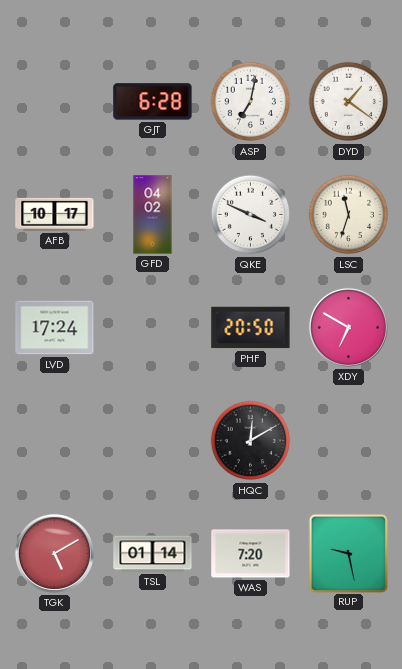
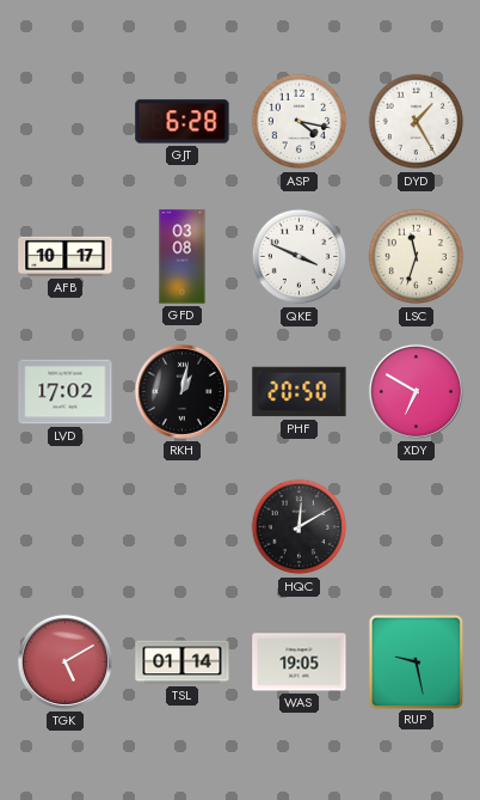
ASP: 7:02 -> 4:17
DYD: 1:21 -> 1:25
GFD: 04:02 -> 03:08
LVD: 17:24 -> 17:02
RKH: none -> 1:02
WAS: 7:20 -> 19:05
